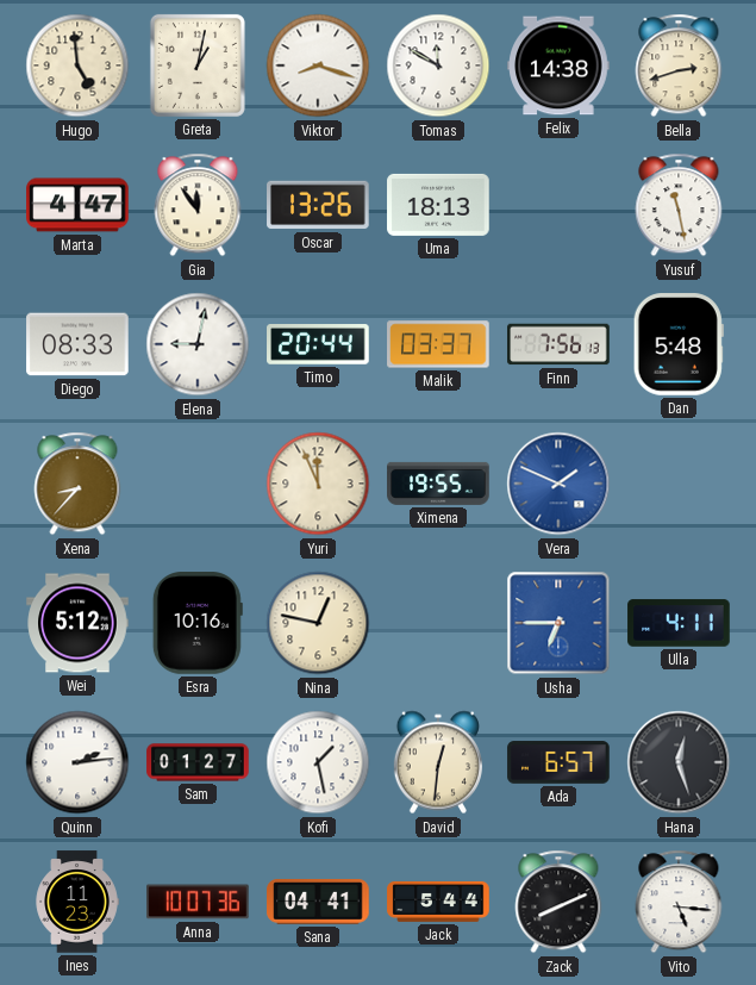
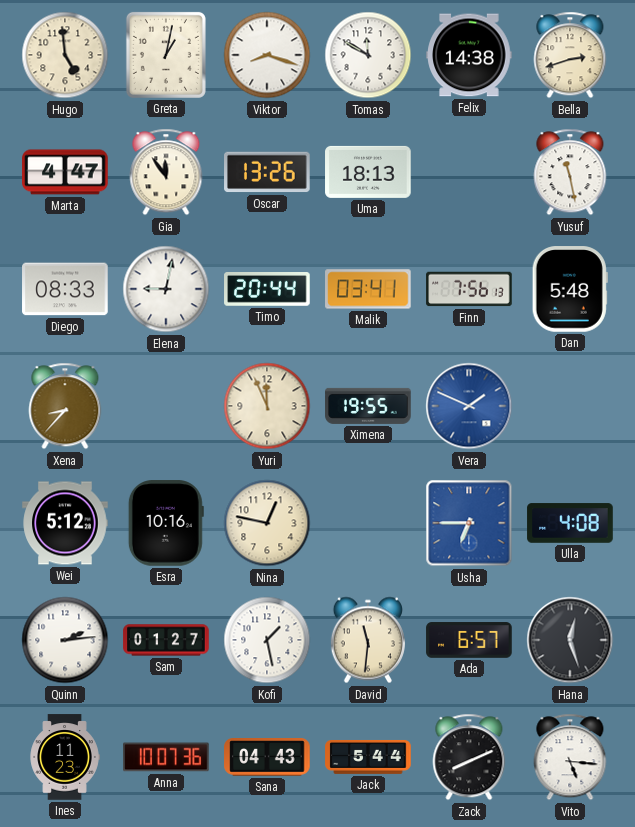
Malik: 03:37 -> 03:41
Ulla: 4:11 -> 4:08
David: 12:31 -> 11:31
Sana: 04:41 -> 04:43
